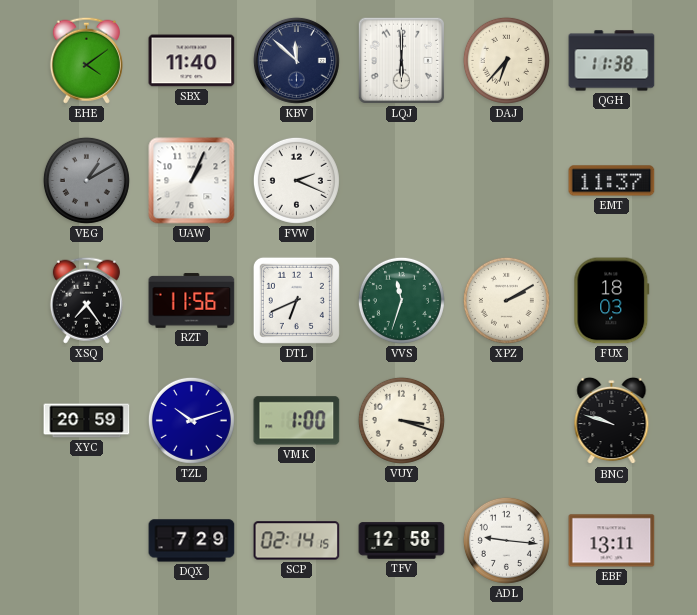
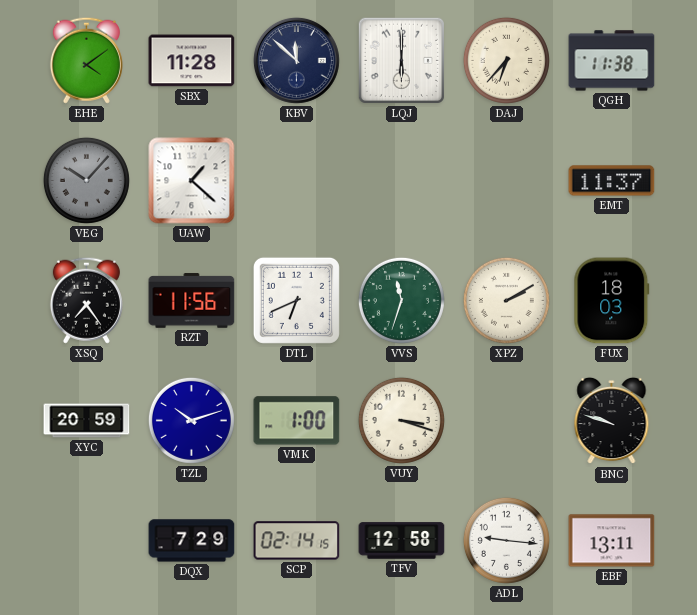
SBX: 11:40 -> 11:28
VEG: 1:10 -> 10:07
UAW: 1:04 -> 1:22
FVW: 2:19 -> none
